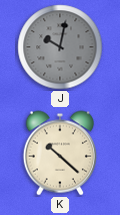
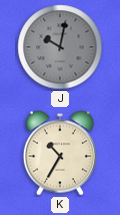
K: 10:22 -> 10:35
